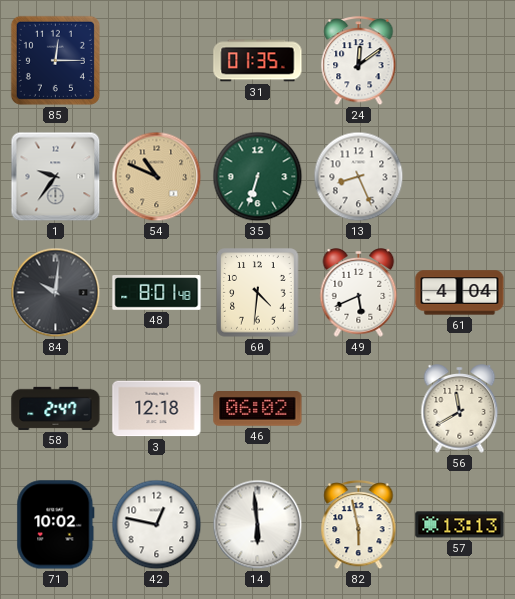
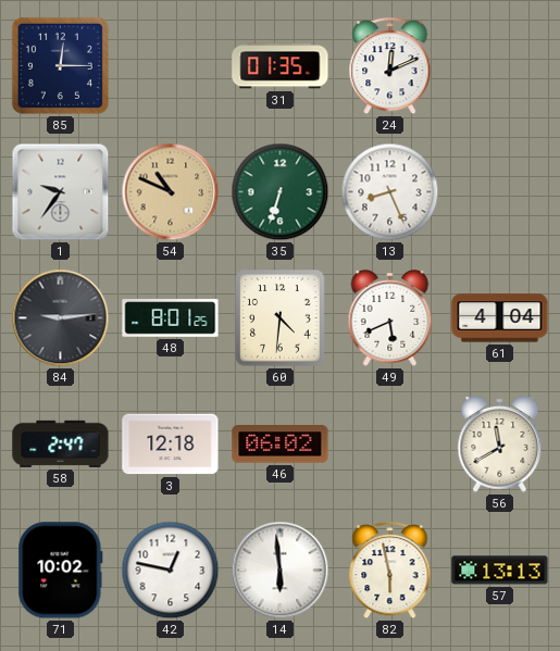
24: 12:09 -> 12:11
84: 10:01 -> 9:14
48: 8:01:48 -> 8:01:25
